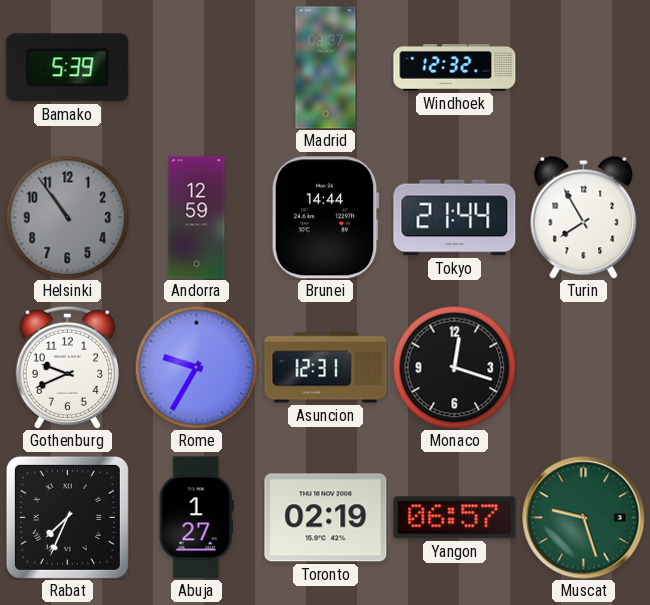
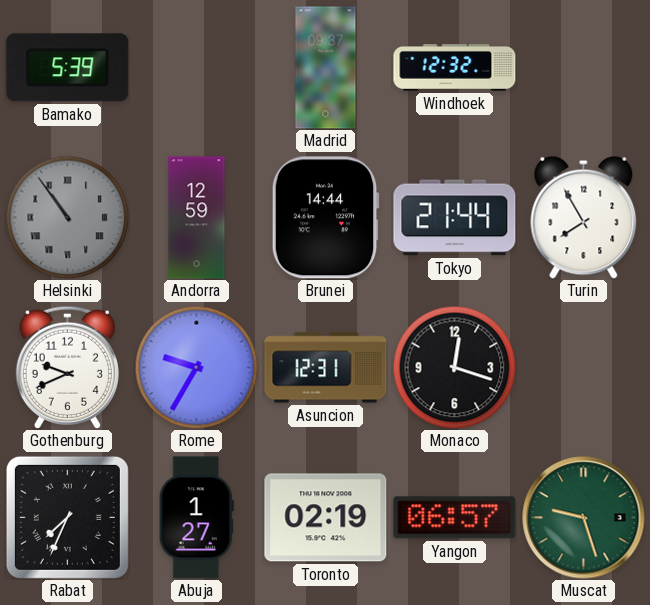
Helsinki numerals: Arabic -> Roman
